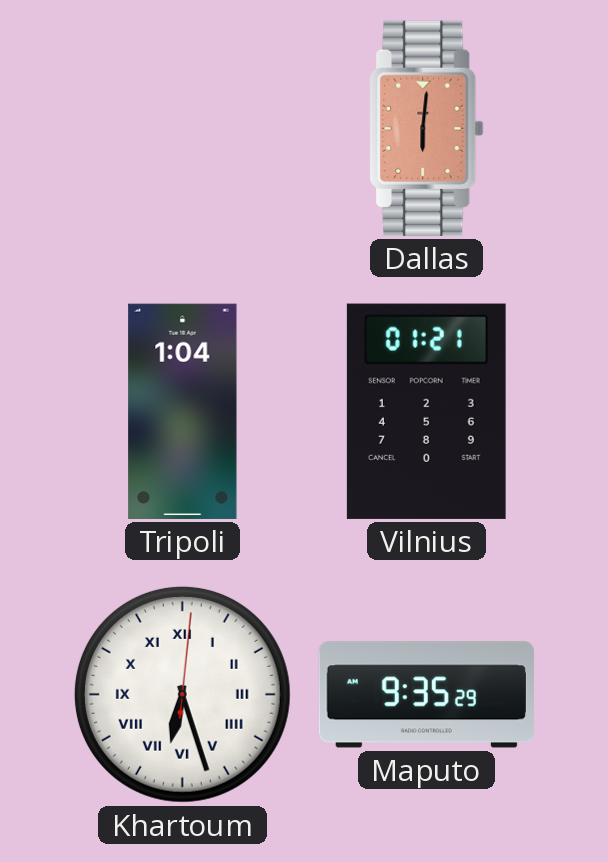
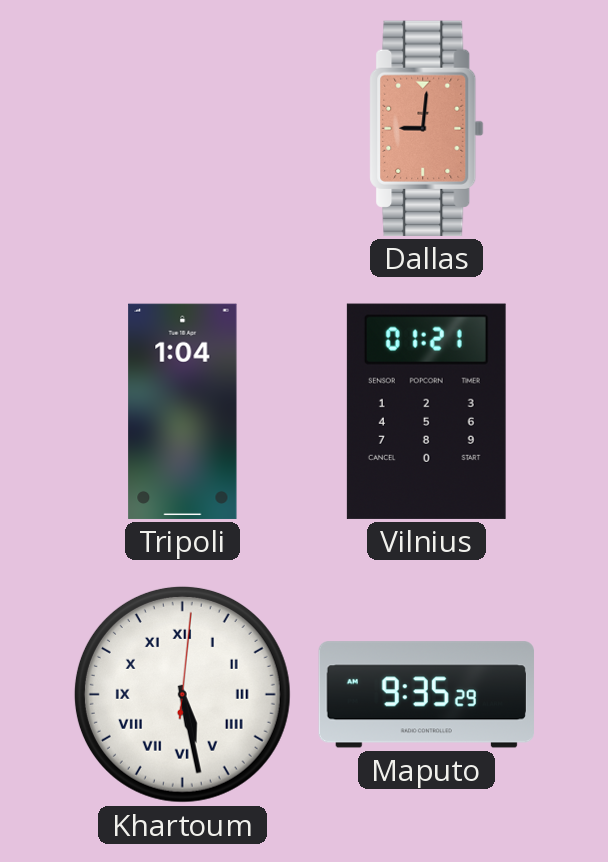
Dallas: 6:01 -> 9:01
Khartoum: 6:27 -> 5:28
